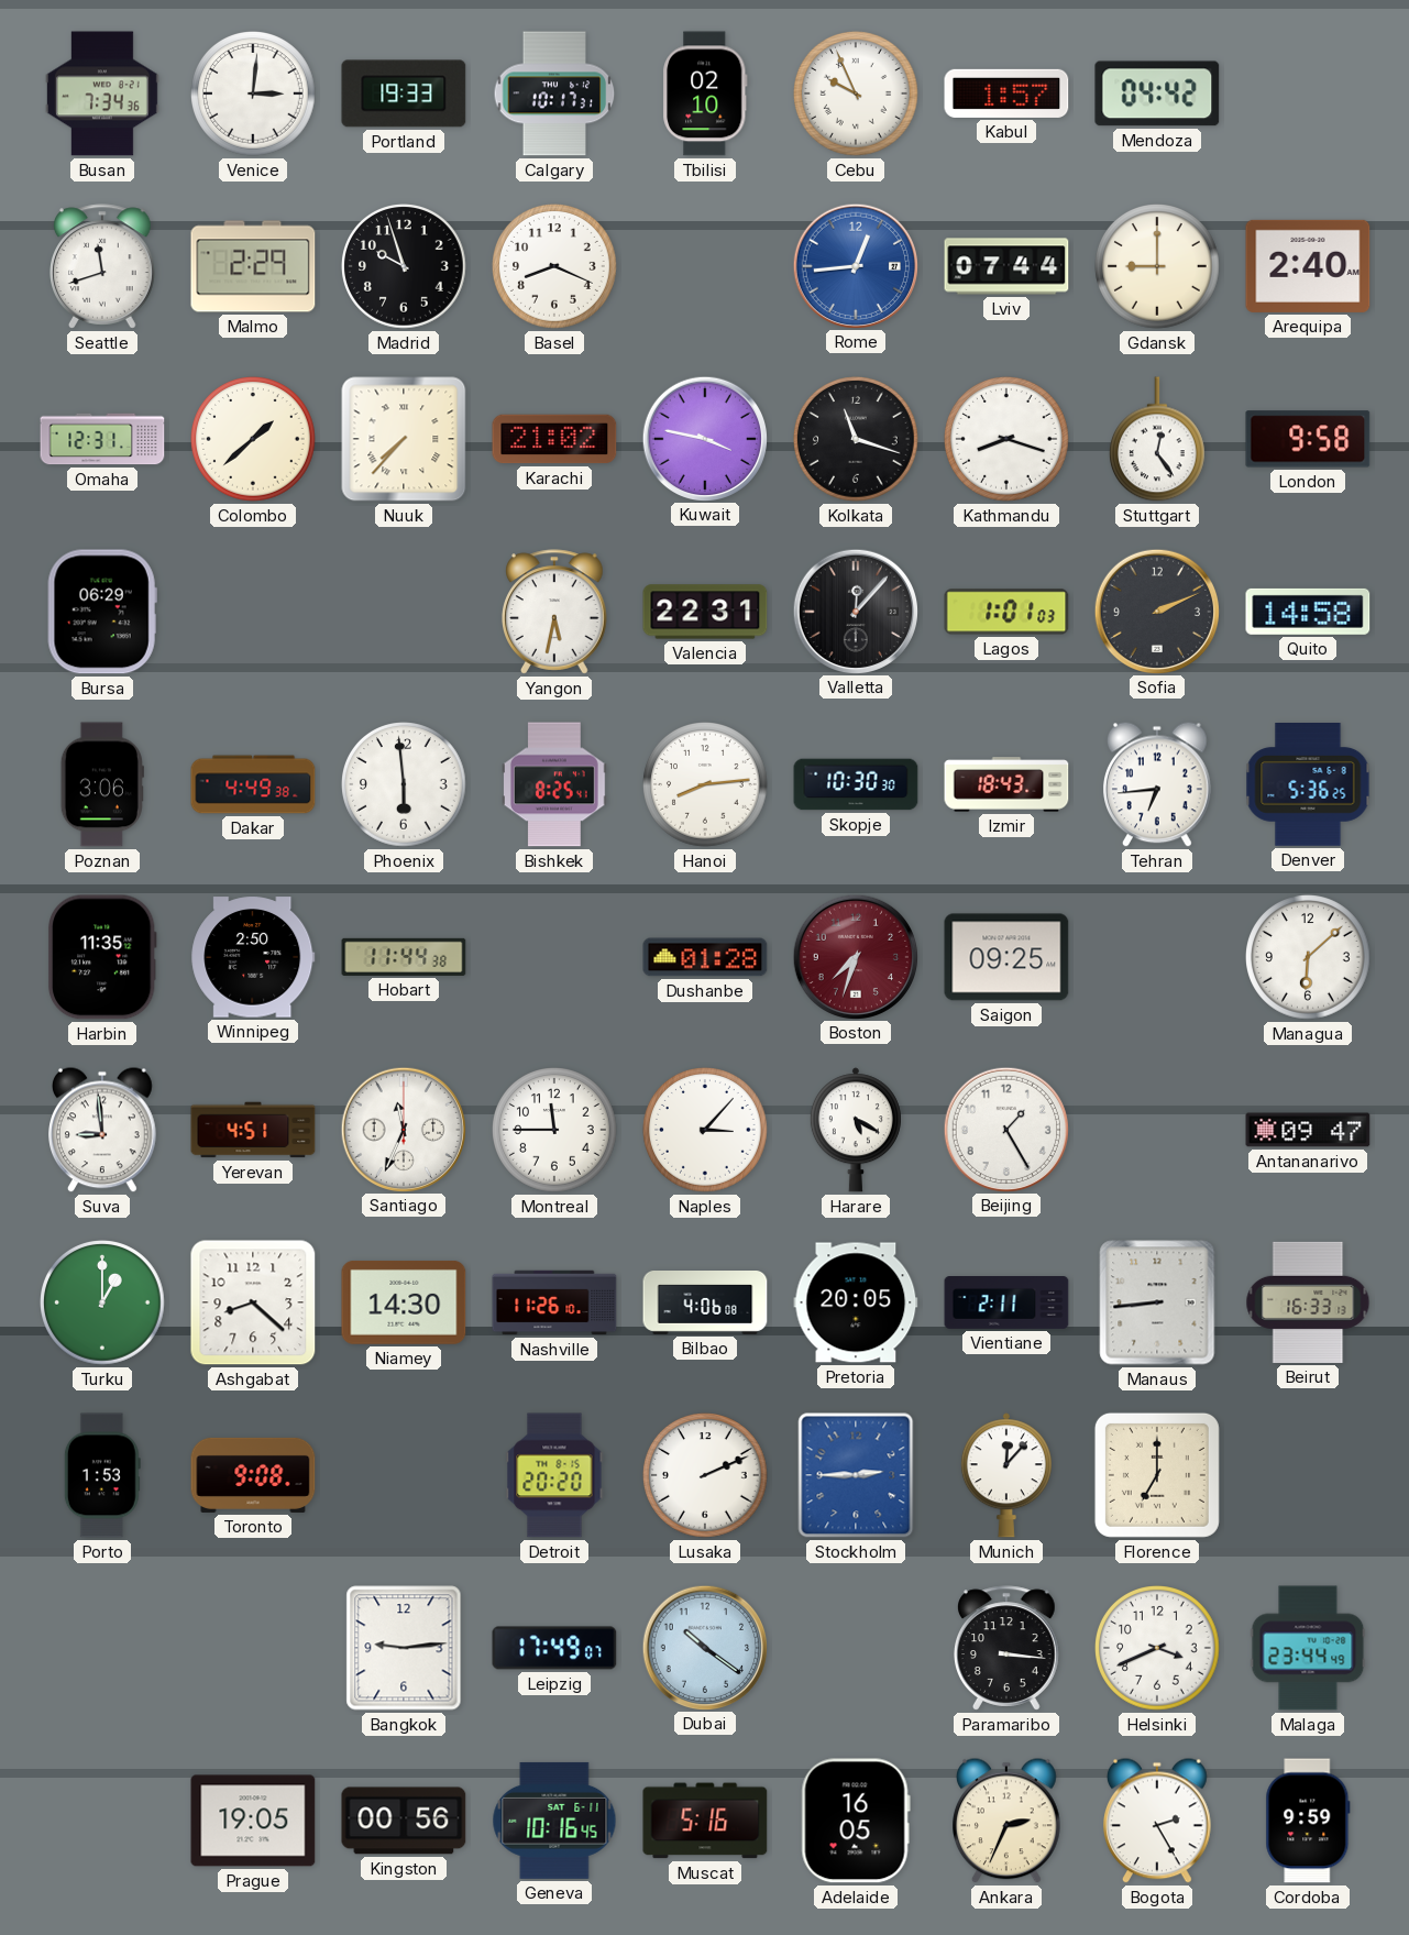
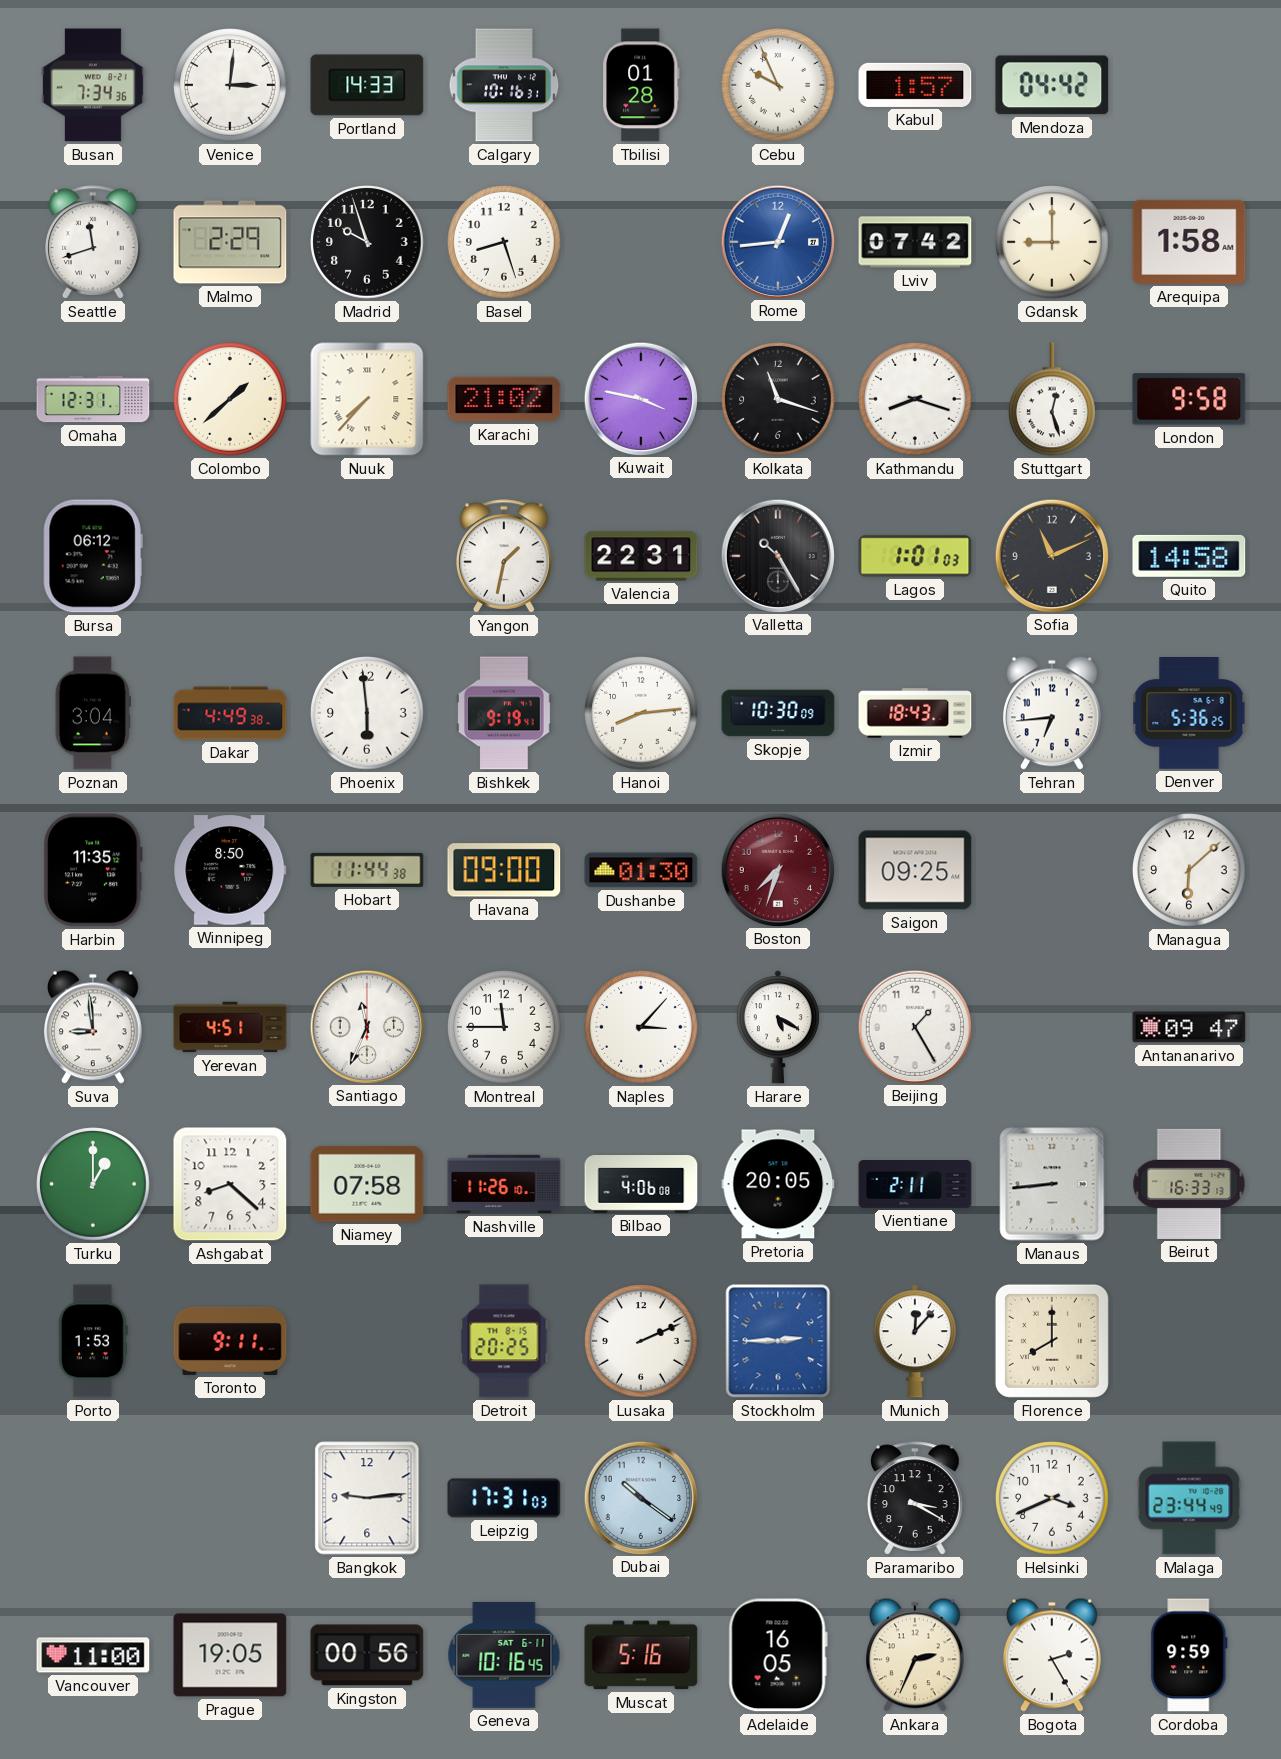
Portland: 19:33 -> 14:33
Calgary: 10:17 -> 10:16
Tbilisi: 02:10 -> 01:28
Basel: 8:19 -> 8:27
Lviv: 07:44 -> 07:42
Arequipa: 2:40 -> 1:58
Stuttgart: 12:24 -> 12:27
Bursa: 06:29 -> 06:12
Yangon: 5:32 -> 1:32
Valletta: 12:07 -> 10:25
Sofia: 2:11 -> 11:11
Poznan: 3:06 -> 3:04
Bishkek: 8:25 -> 9:19
Skopje: 10:30:30 -> 10:30:09
Winnipeg: 2:50 -> 8:50
Havana: none -> 09:00
Dushanbe: 01:28 -> 01:30
Niamey: 14:30 -> 07:58
Toronto: 9:08 -> 9:11
Detroit: 20:20 -> 20:25
Florence: 7:00 -> 8:00
Leipzig: 17:49 -> 17:31
Paramaribo: 3:16 -> 3:20
Vancouver: none -> 11:00
